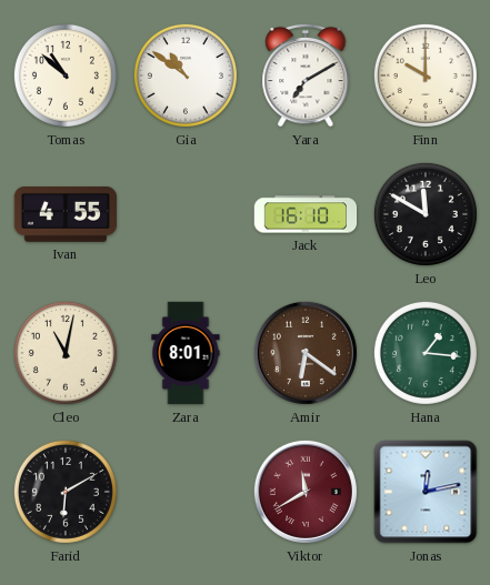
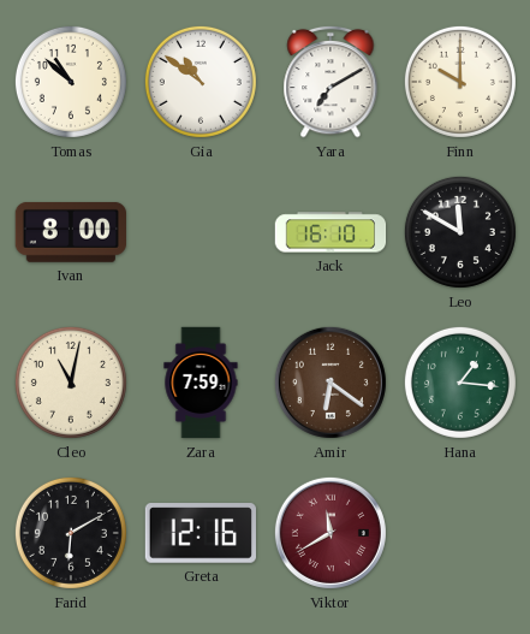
Ivan: 4:55 -> 8:00
Zara: 8:01 -> 7:59
Greta: none -> 12:16
Jonas: 12:13 -> none
